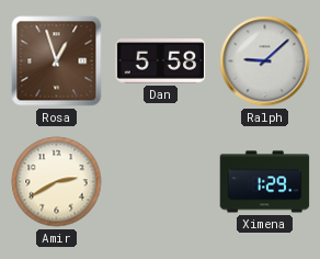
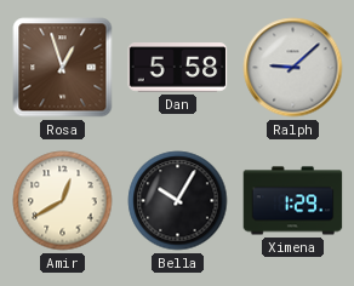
Amir: 2:40 -> 12:40
Bella: none -> 10:05
